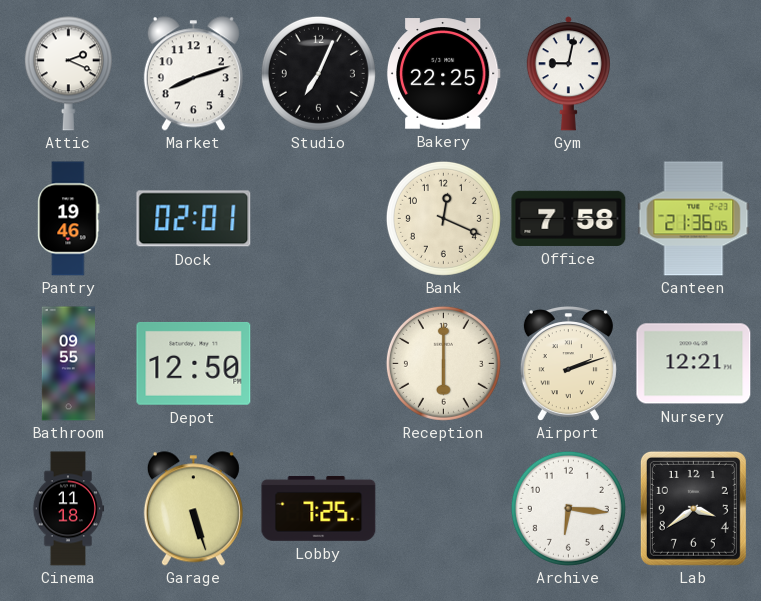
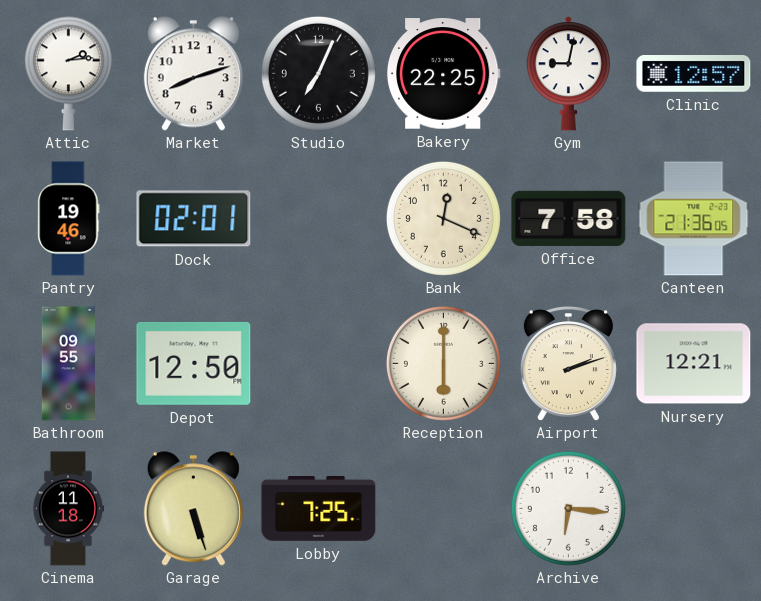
Attic: 2:19 -> 2:14
Clinic: none -> 12:57
Lab: 3:39 -> none
